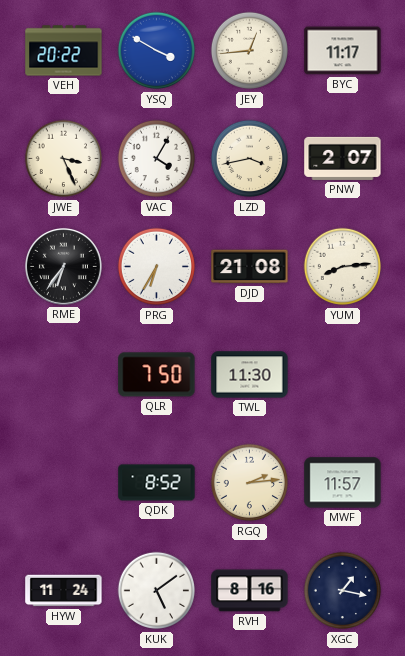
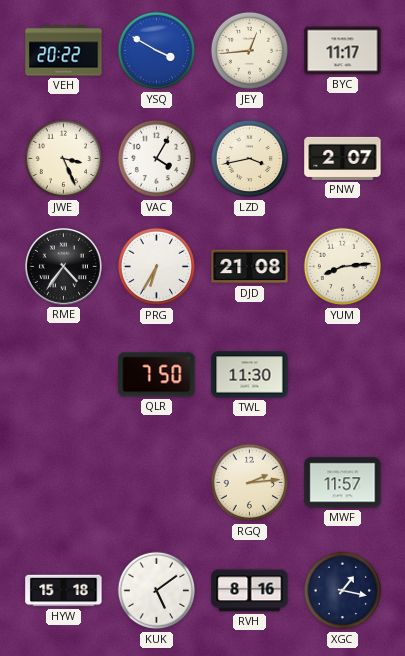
RME: 6:36 -> 4:36
QDK: 8:52 -> none
HYW: 11:24 -> 15:18
